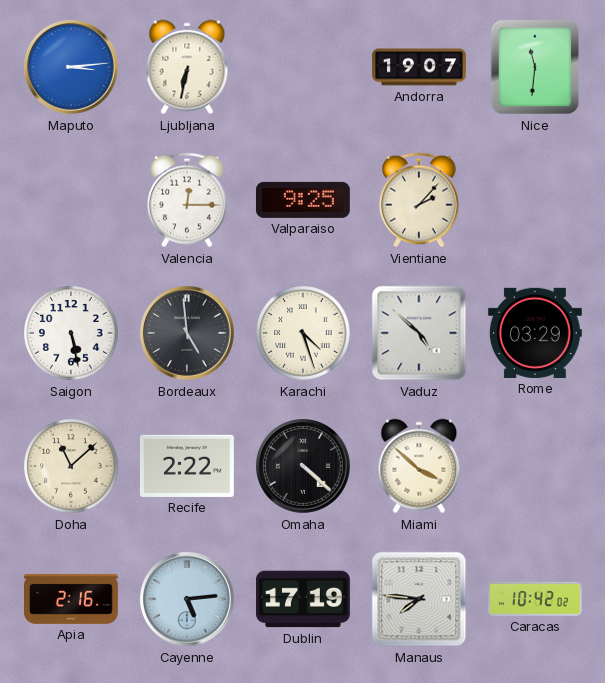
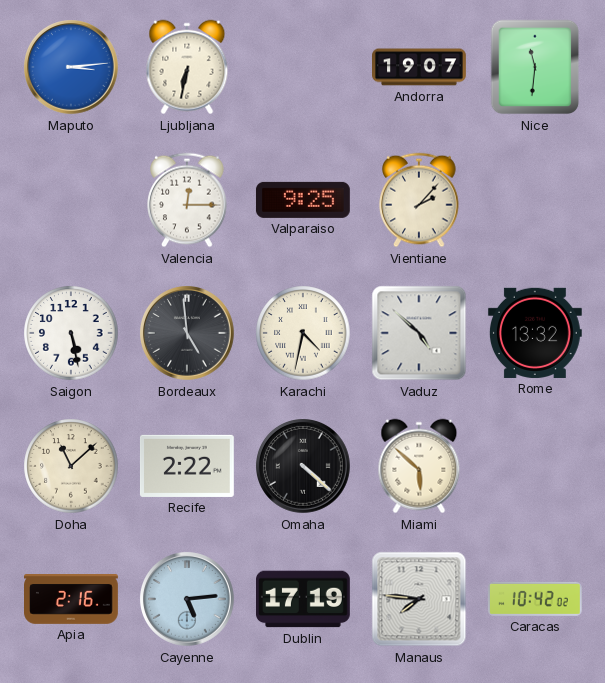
Karachi: 4:27 -> 4:32
Rome: 03:29 -> 13:32
Miami: 3:52 -> 5:52
